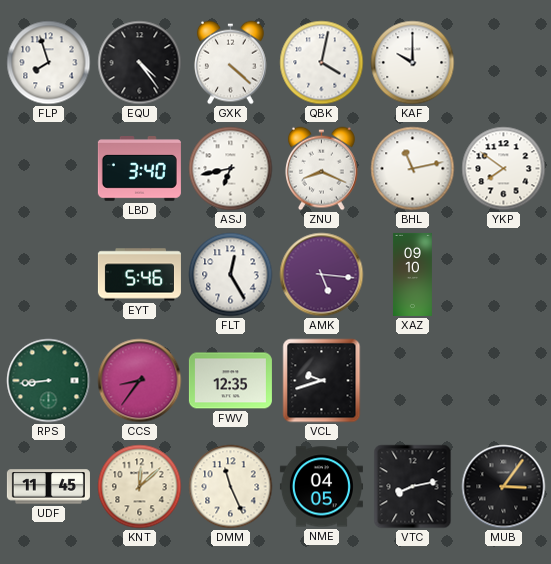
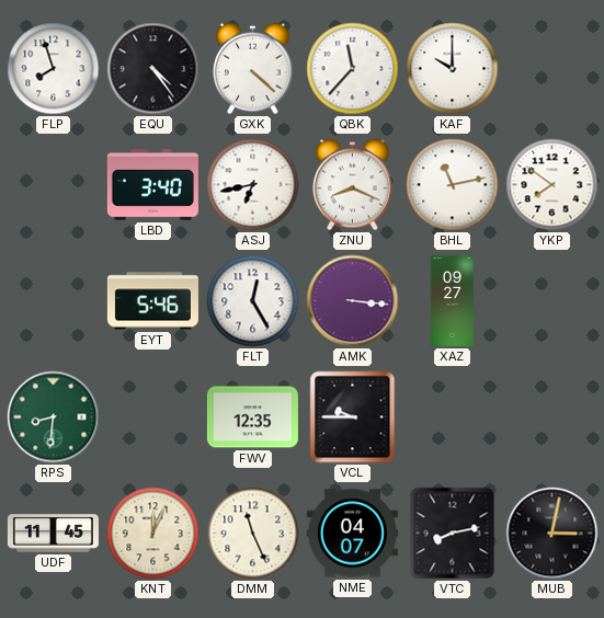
QBK: 4:02 -> 11:37
AMK: 5:16 -> 3:16
XAZ: 09:10 -> 09:27
RPS: 8:44 -> 8:31
CCS: 8:36 -> none
VCL: 9:42 -> 9:45
KNT: 12:08 -> 12:04
NME: 04:05 -> 04:07
MUB: 3:06 -> 3:02
